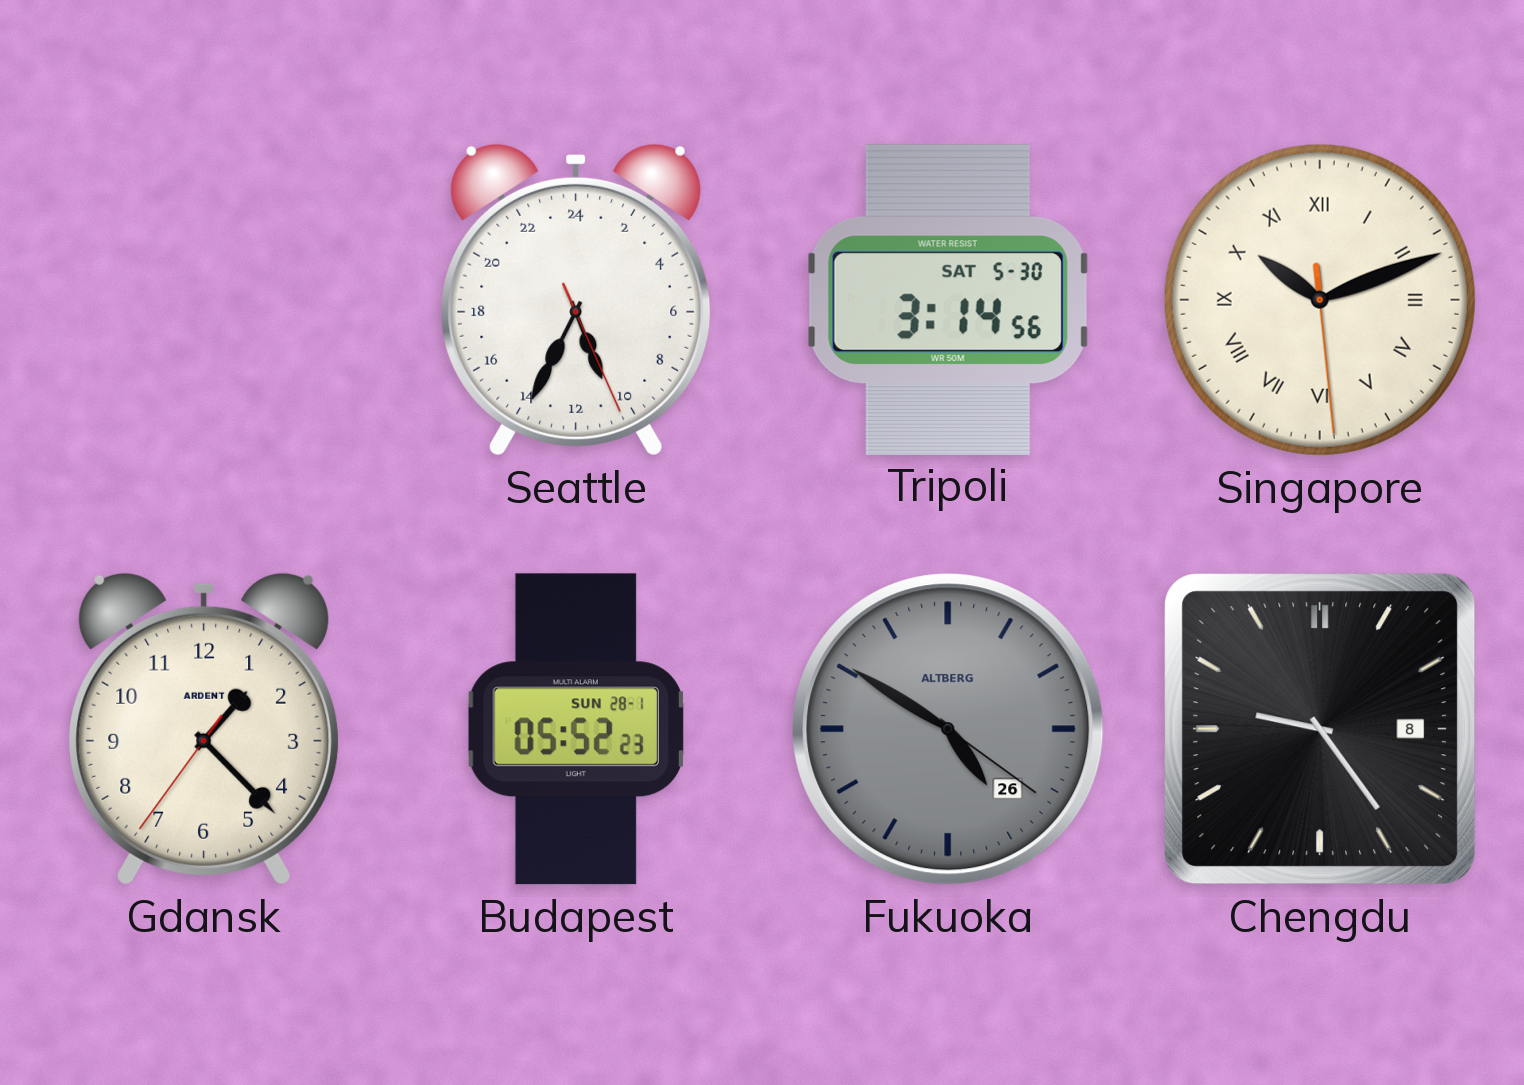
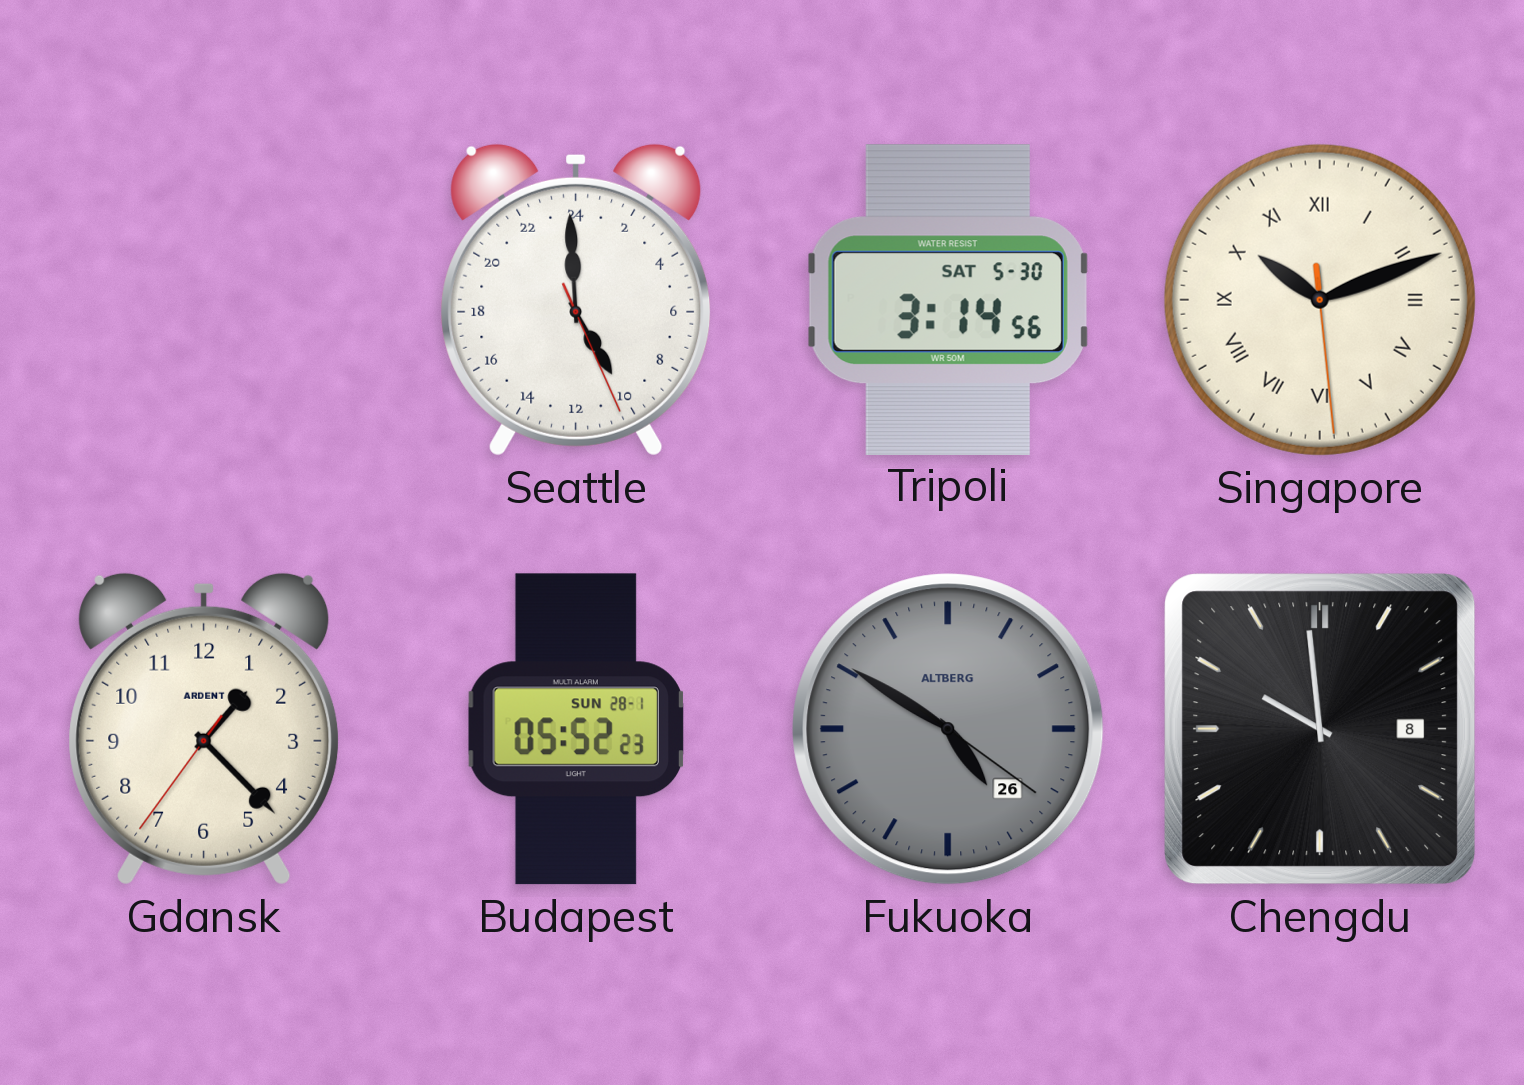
Seattle: 10:34 -> 9:59
Chengdu: 9:24 -> 9:59
